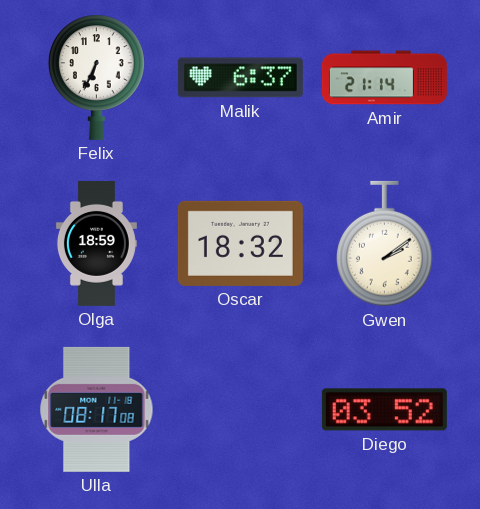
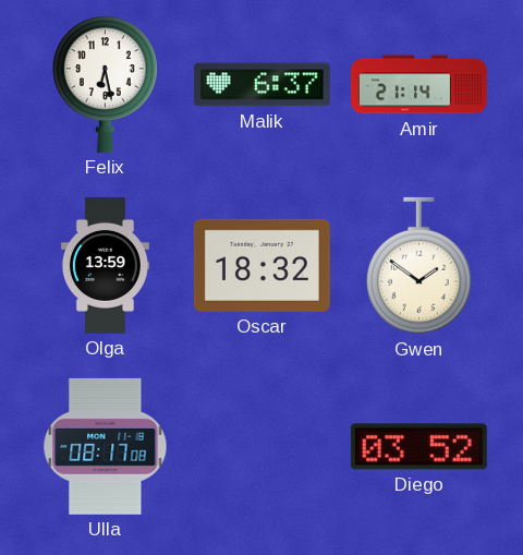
Felix: 6:34 -> 6:28
Olga: 18:59 -> 13:59
Gwen: 2:09 -> 1:51
